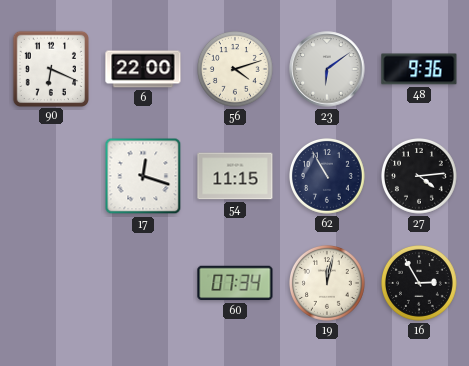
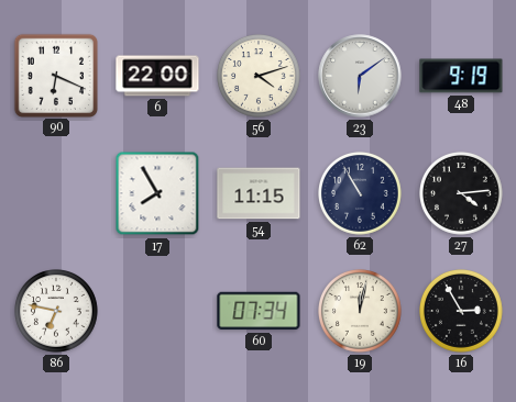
48: 9:36 -> 9:19
17: 12:18 -> 7:55
86: none -> 6:47
